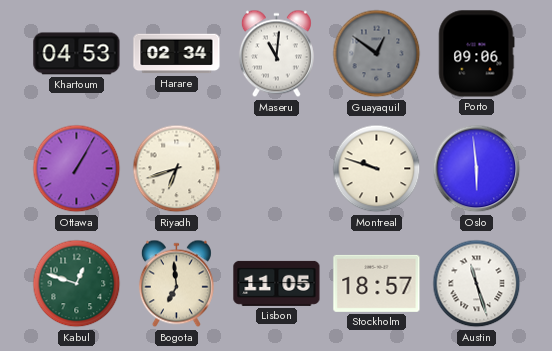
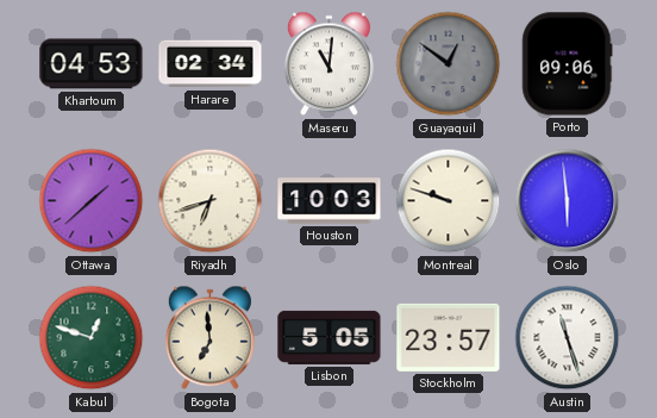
Ottawa: 1:05 -> 1:38
Houston: none -> 10:03
Lisbon: 11:05 -> 5:05
Stockholm: 18:57 -> 23:57
